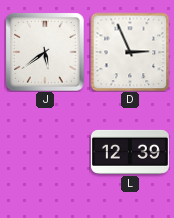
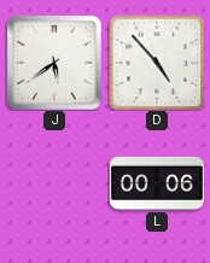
D: 2:56 -> 4:53
L: 12:39 -> 00:06
